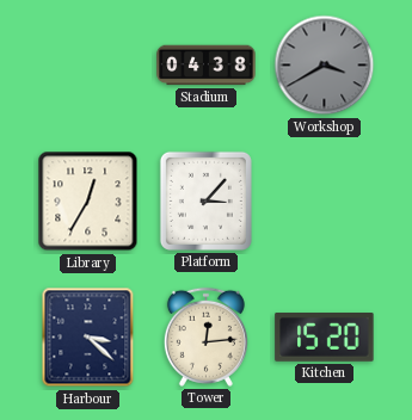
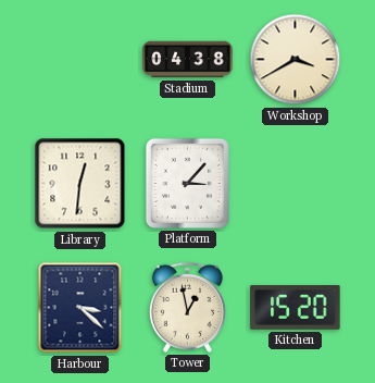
Workshop dial: grey -> cream
Library: 12:35 -> 12:31
Tower: 12:14 -> 12:58
